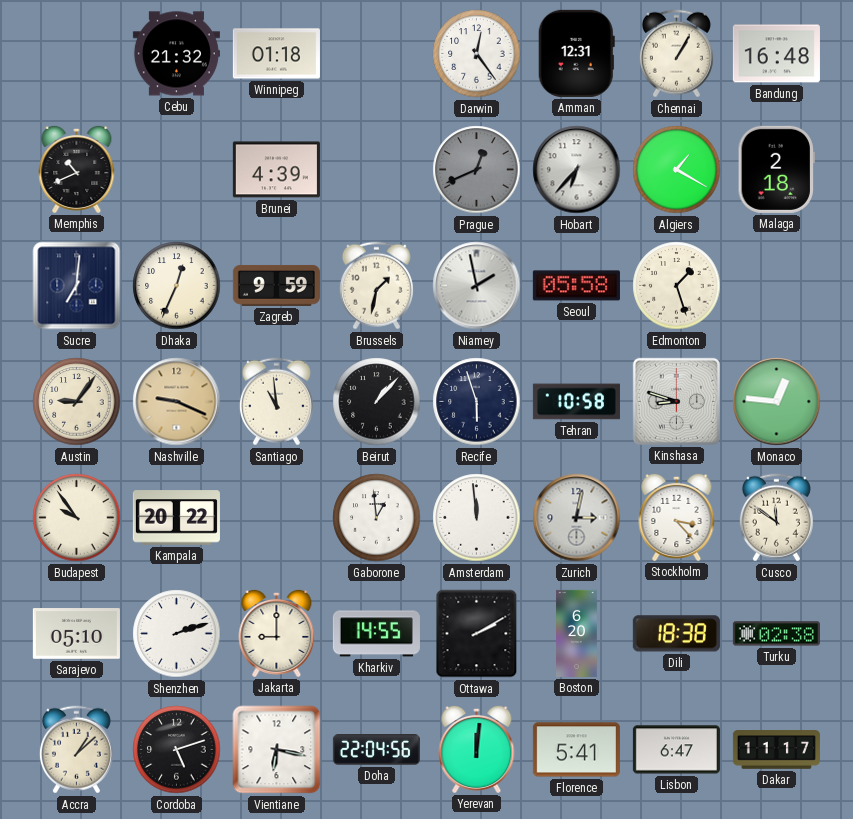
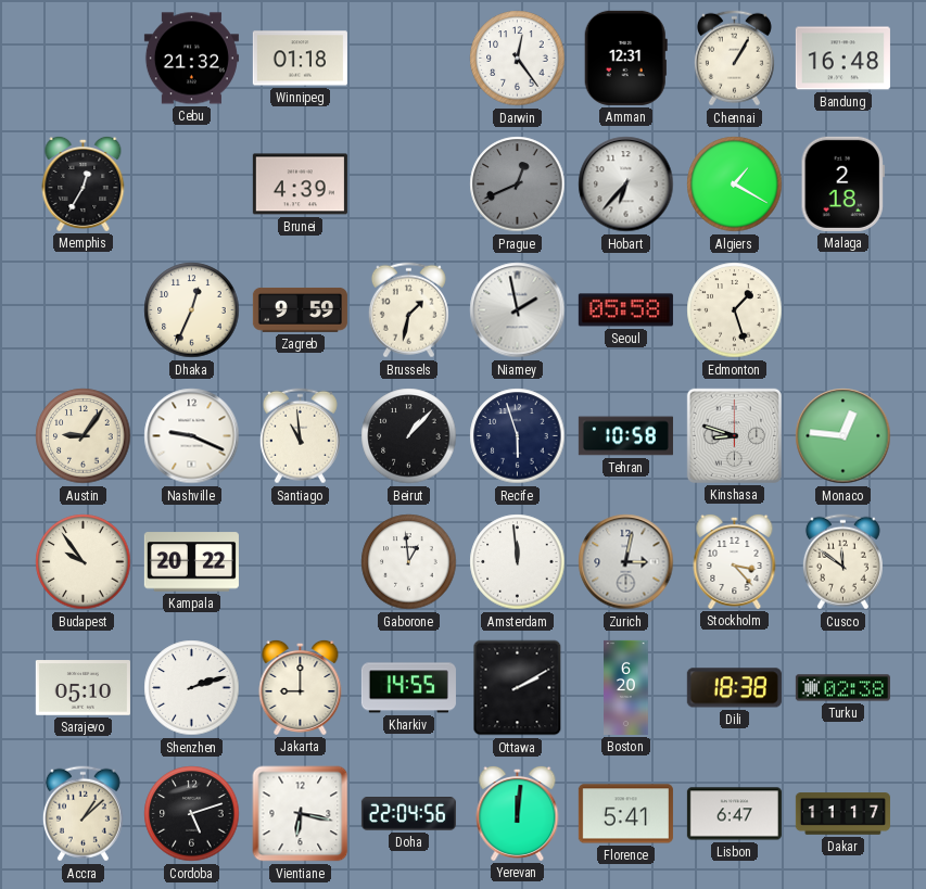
Memphis: 10:41 -> 12:35
Sucre: 7:01 -> none
Nashville dial: champagne -> white
